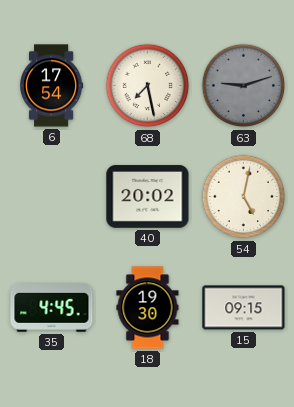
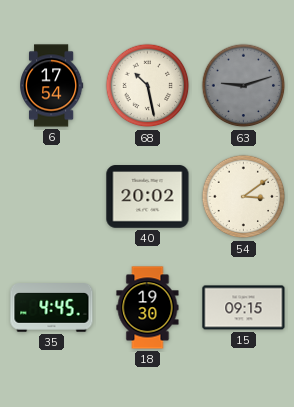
68: 7:28 -> 10:28
54: 5:02 -> 3:09
